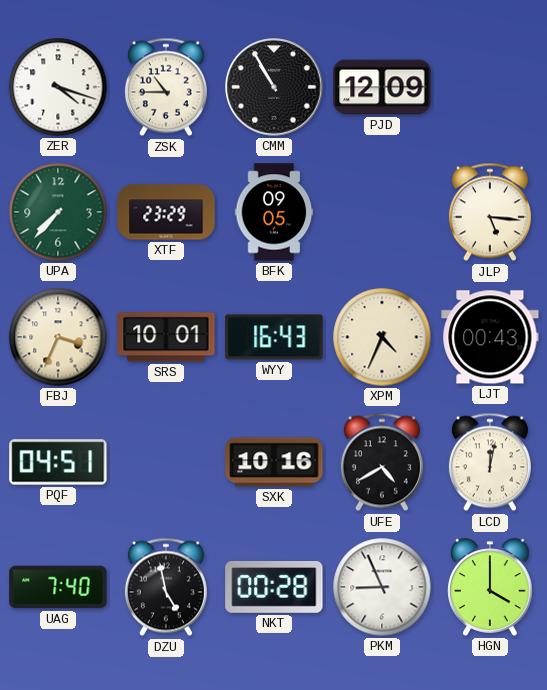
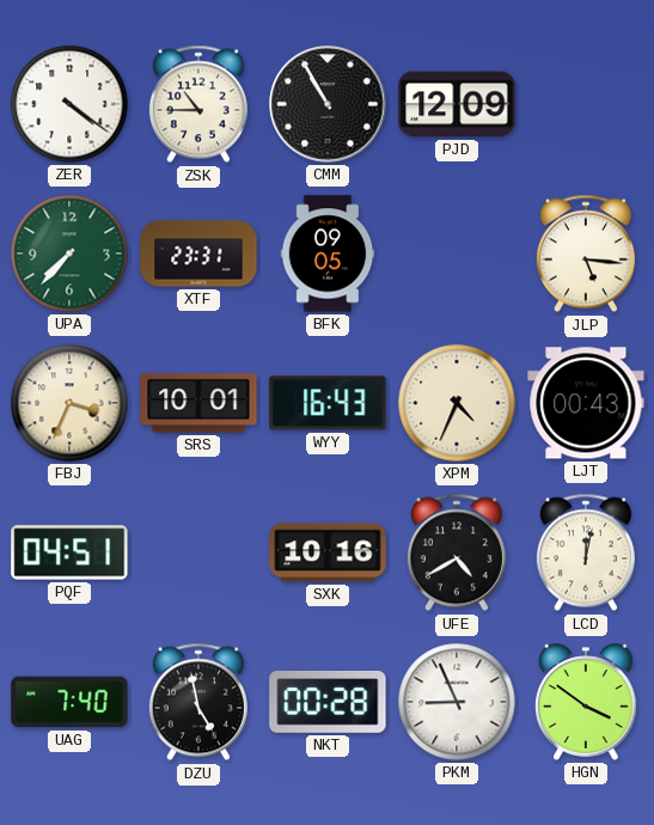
ZER: 4:18 -> 4:21
XTF: 23:29 -> 23:31
HGN: 4:00 -> 3:51
